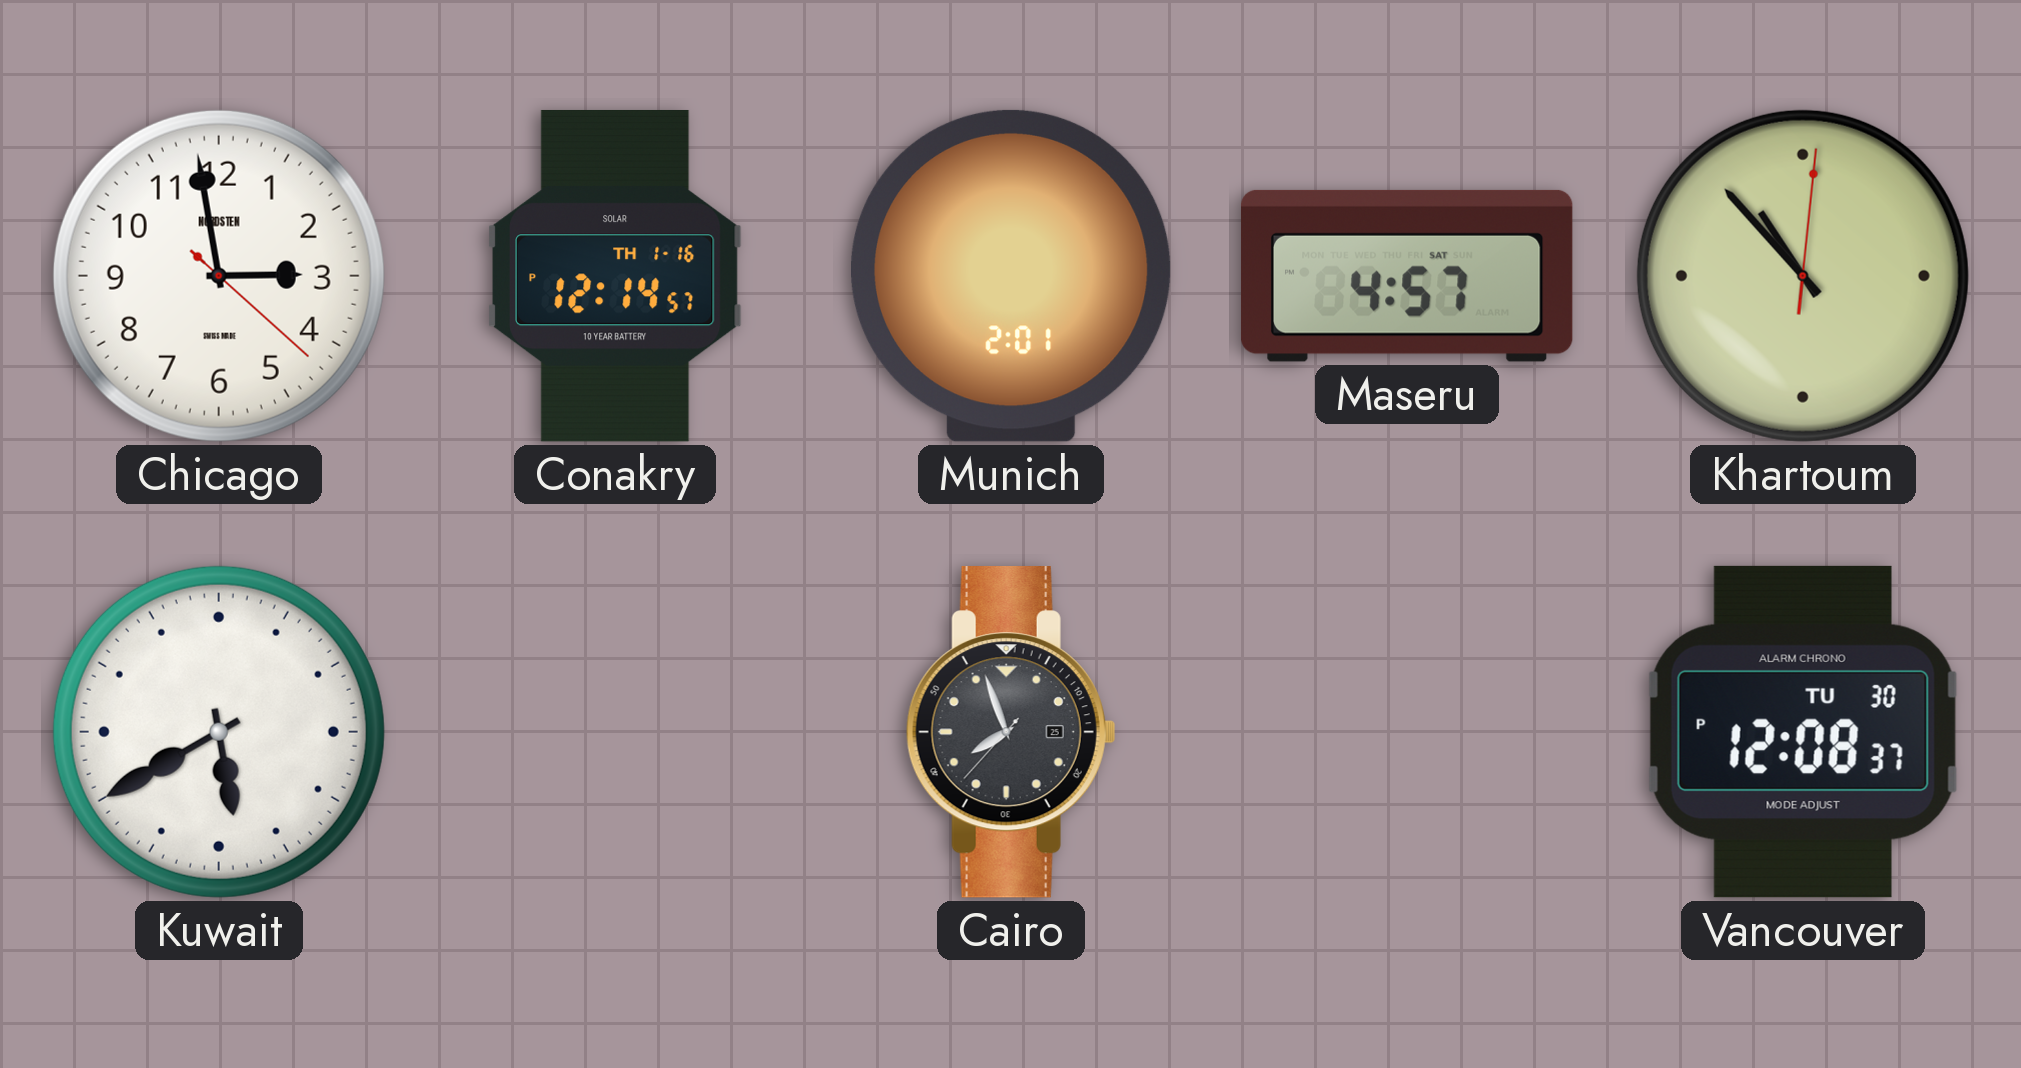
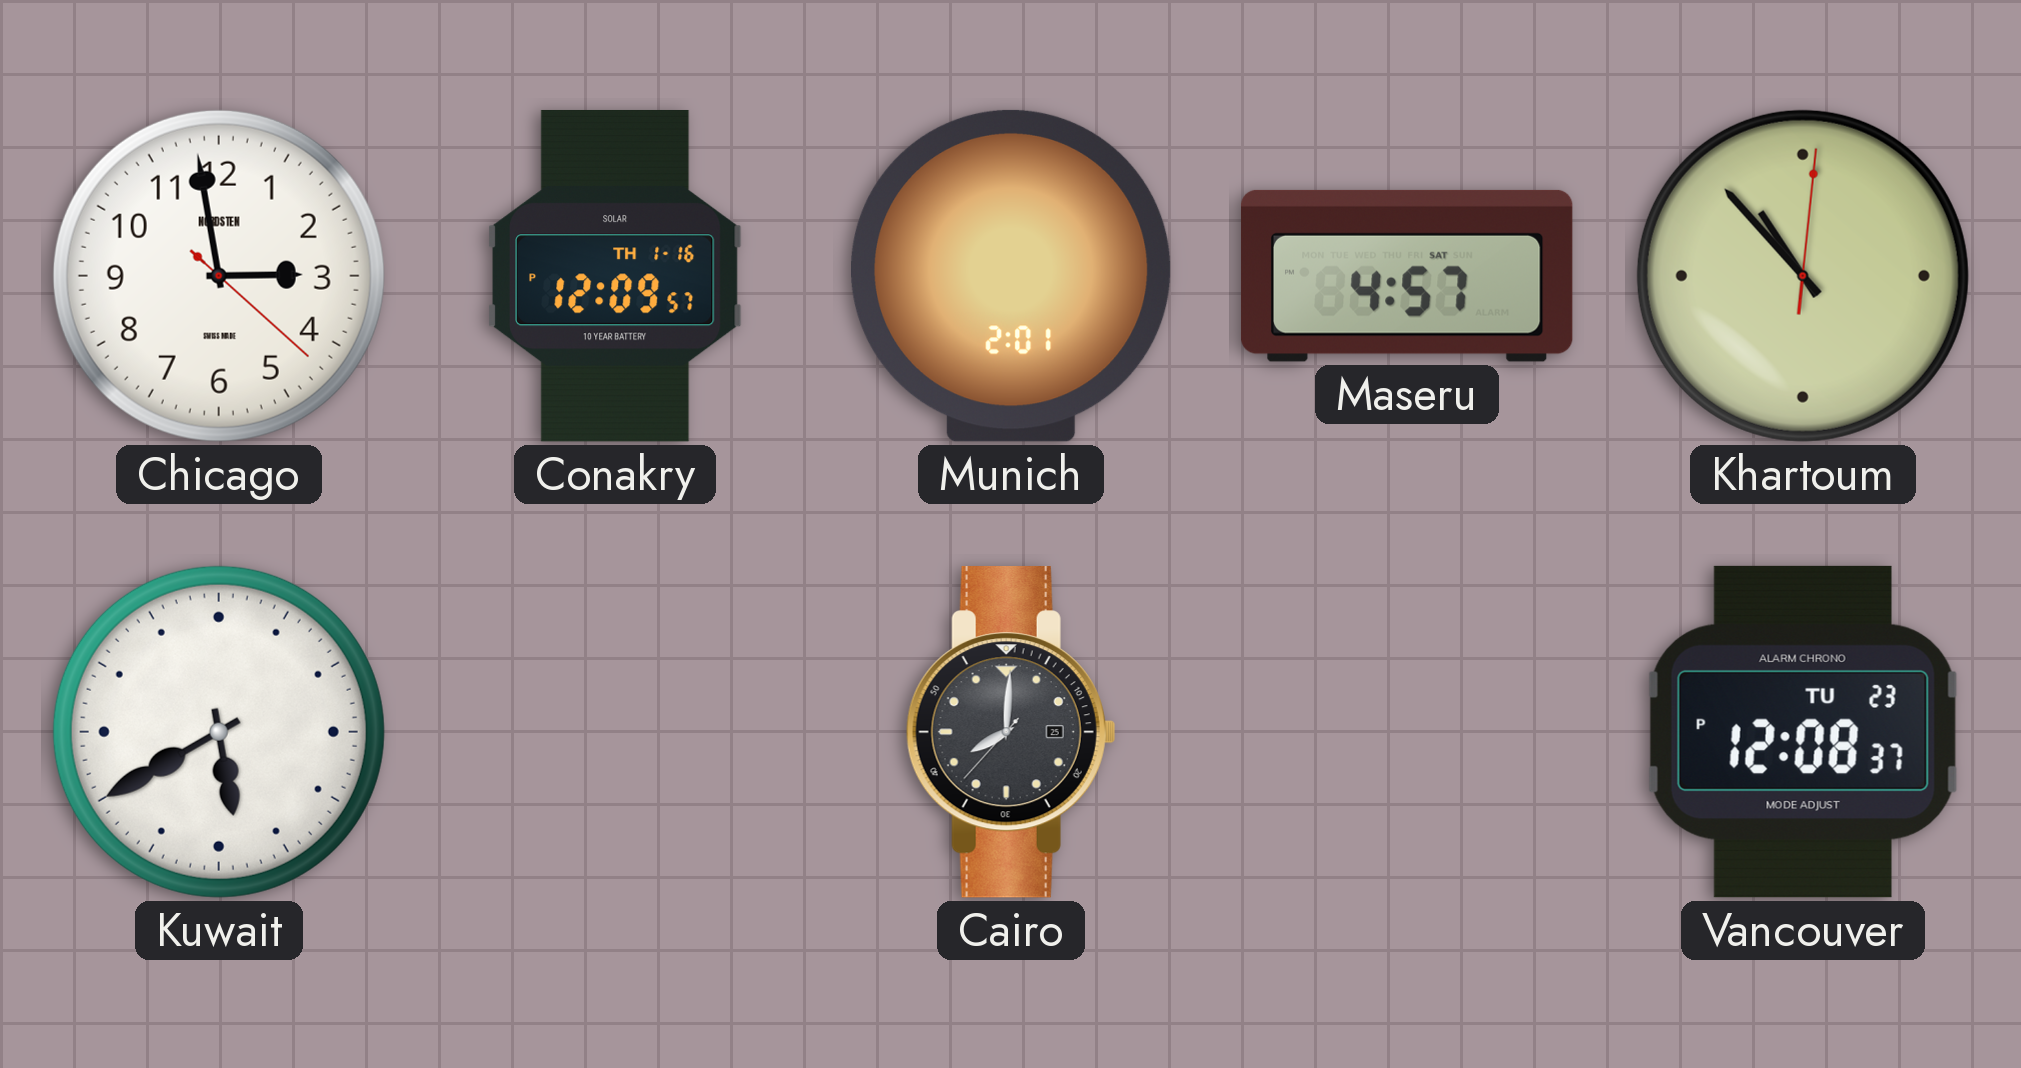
Conakry: 12:14 -> 12:09
Cairo: 7:56 -> 8:00
Vancouver date: TU 30 -> TU 23
